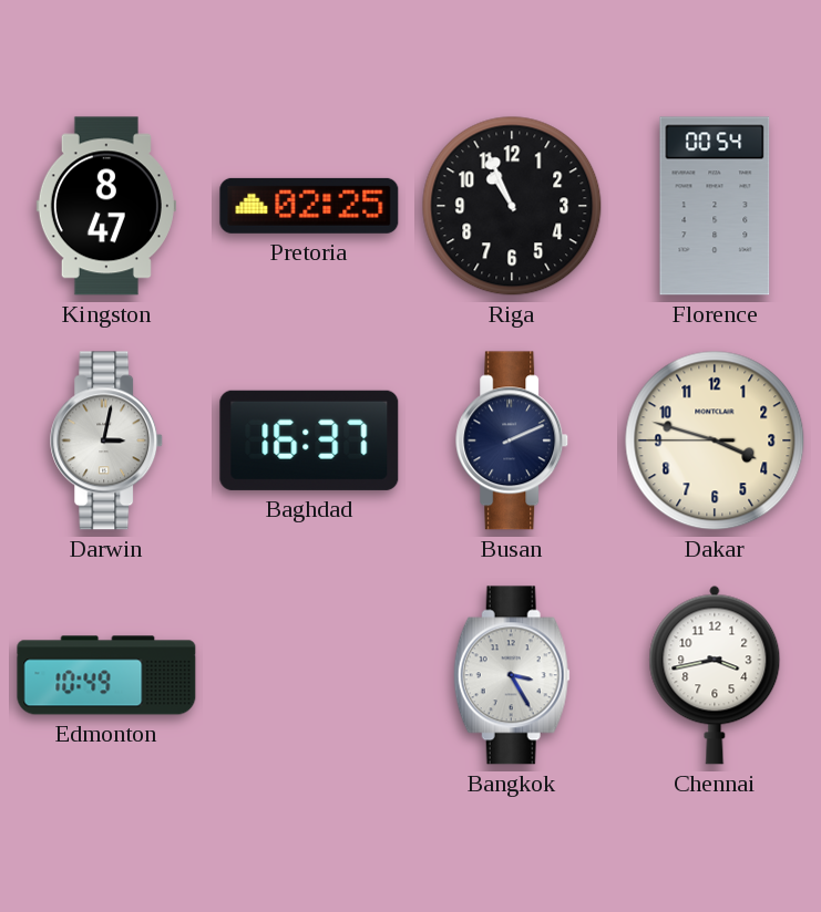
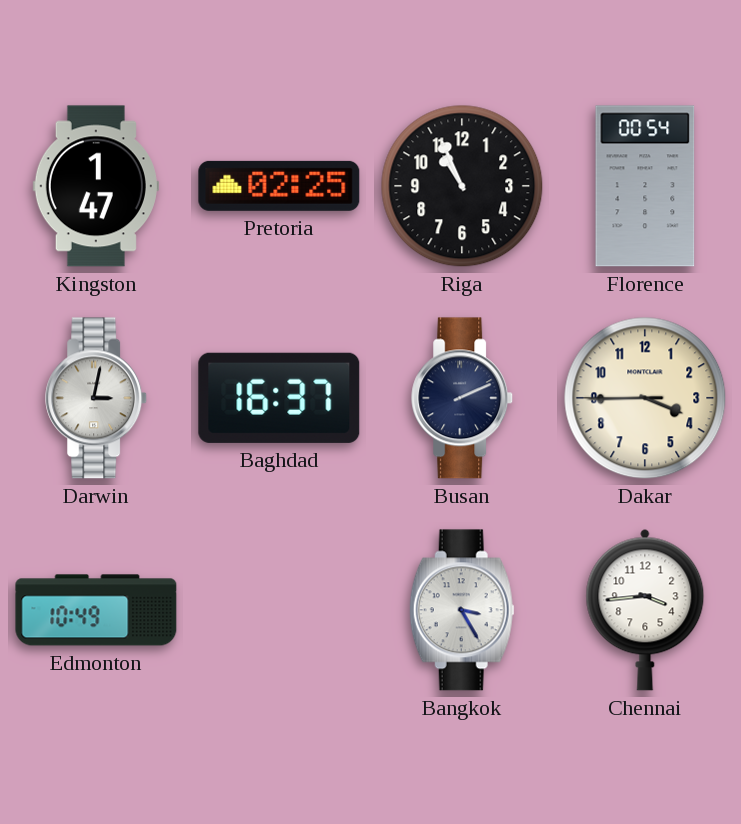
Kingston: 8:47 -> 1:47
Dakar: 3:47 -> 3:44
Chennai: 3:43 -> 3:44
